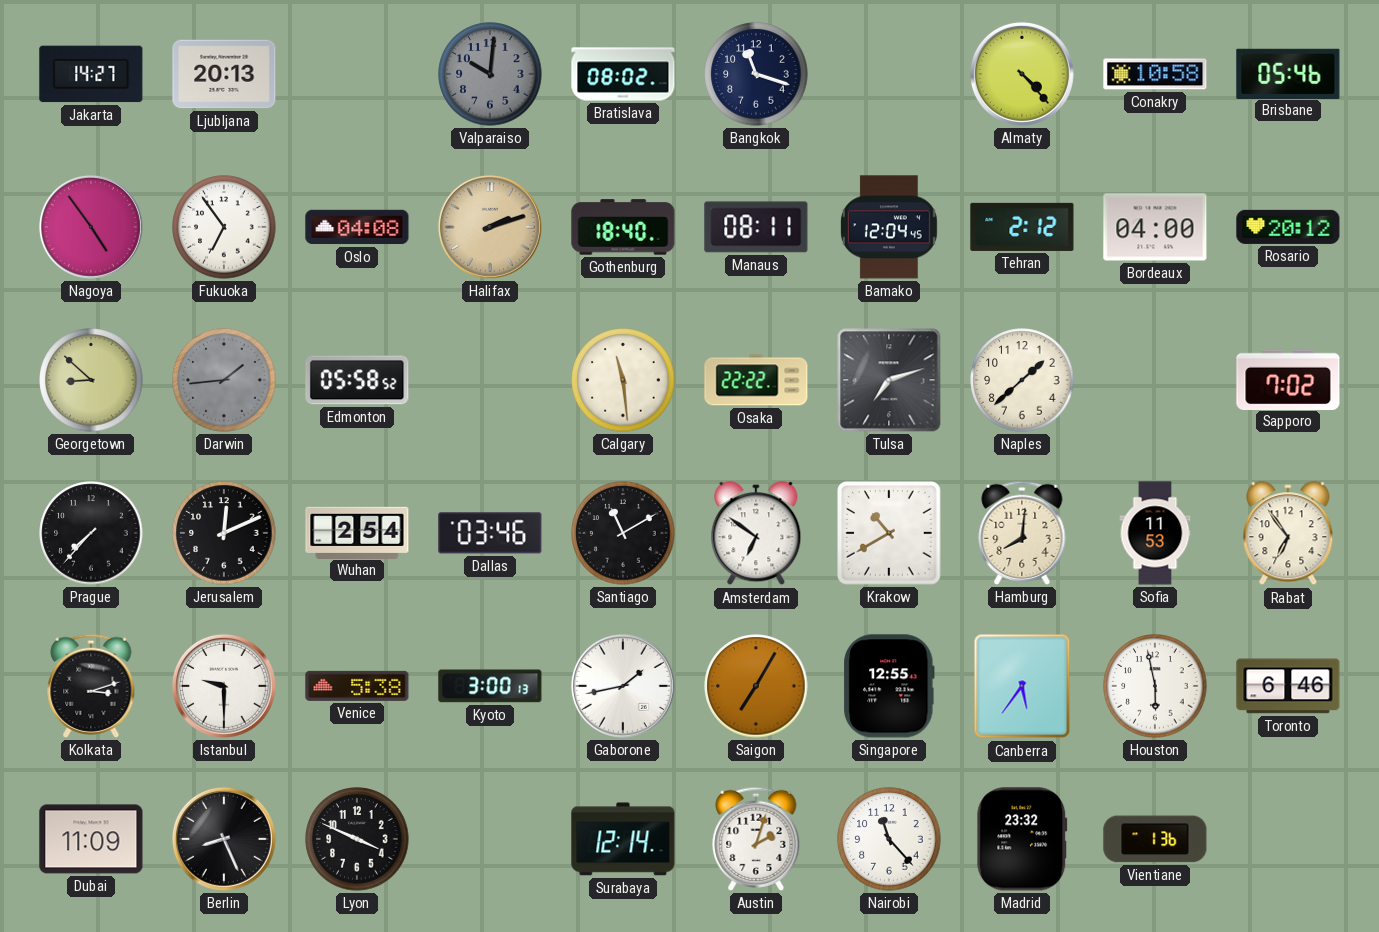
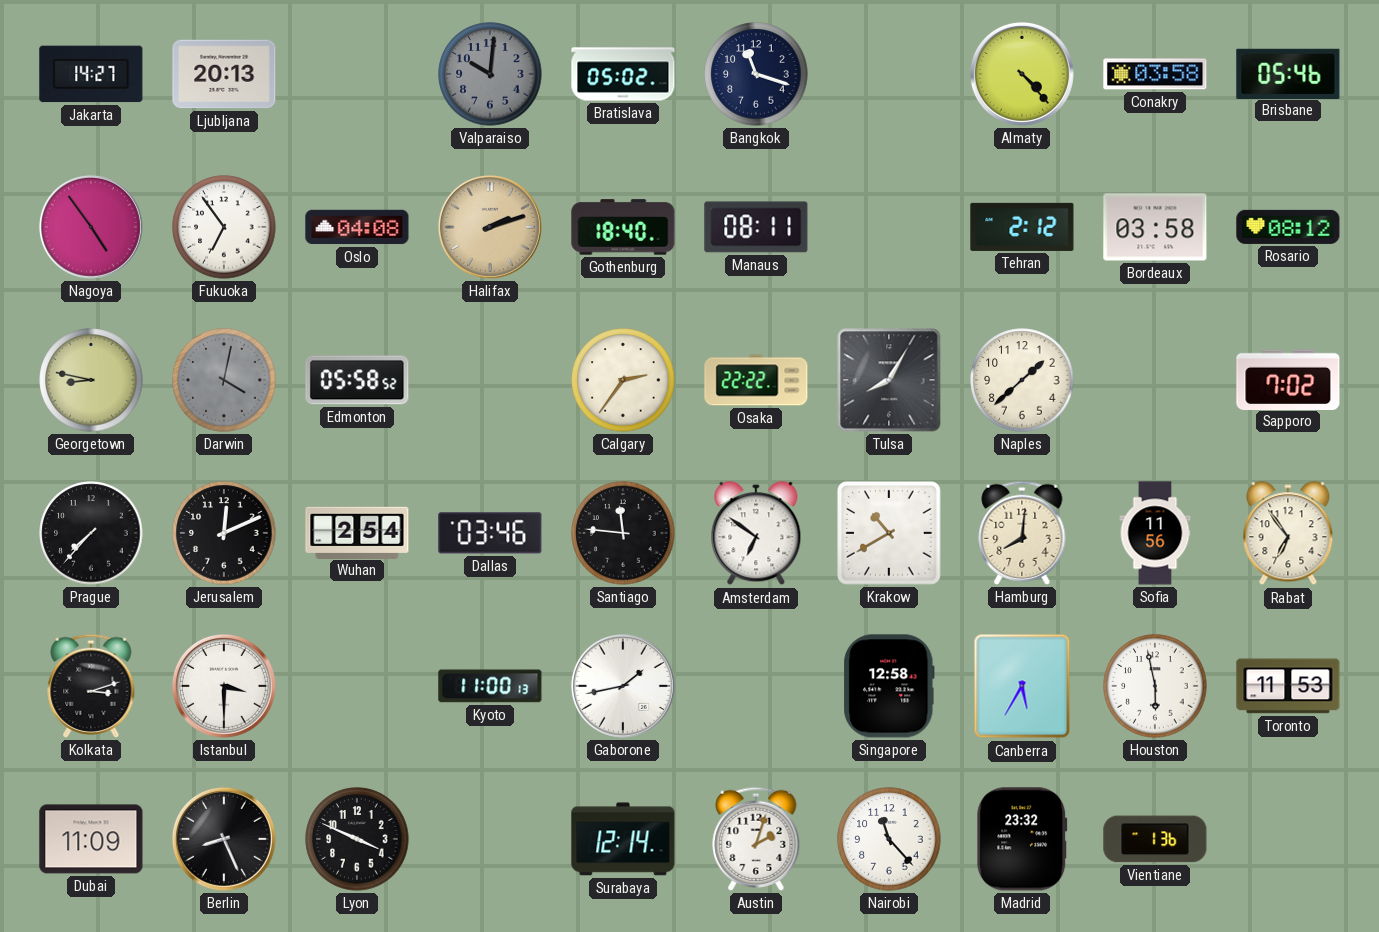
Bratislava: 08:02 -> 05:02
Conakry: 10:58 -> 03:58
Bamako: 12:04 -> none
Bordeaux: 04:00 -> 03:58
Rosario: 20:12 -> 08:12
Georgetown: 8:52 -> 8:47
Darwin: 1:44 -> 4:02
Calgary: 11:29 -> 2:36
Tulsa: 7:12 -> 8:05
Santiago: 11:10 -> 11:46
Sofia: 11:53 -> 11:56
Istanbul: 9:30 -> 3:30
Venice: 5:38 -> none
Kyoto: 3:00 -> 11:00
Saigon: 7:05 -> none
Singapore: 12:55 -> 12:58
Canberra: 5:36 -> 5:35
Toronto: 6:46 -> 11:53
